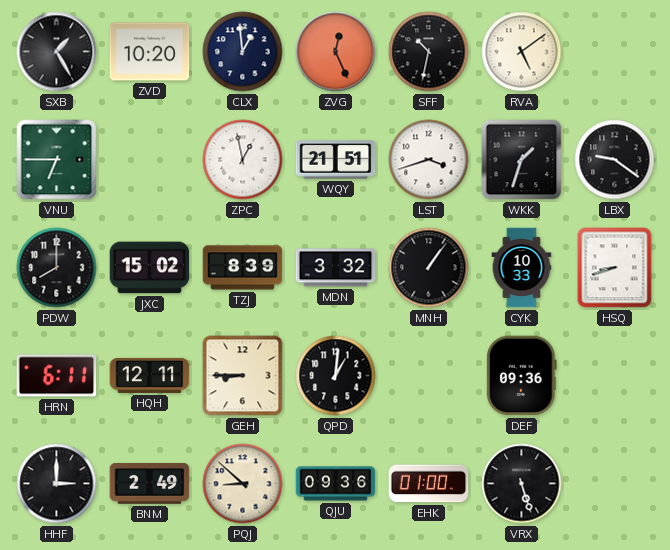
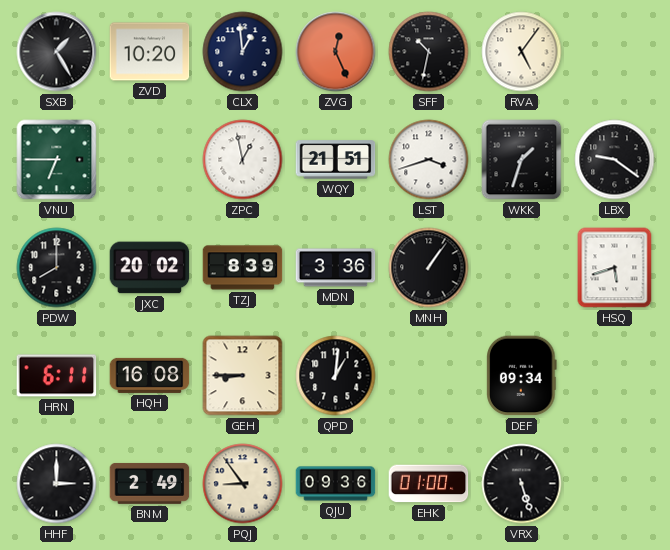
RVA: 5:09 -> 5:06
JXC: 15:02 -> 20:02
MDN: 3:32 -> 3:36
CYK: 10:33 -> none
HSQ: 8:42 -> 5:42
HQH: 12:11 -> 16:08
DEF: 09:36 -> 09:34
PQJ: 8:52 -> 8:54
